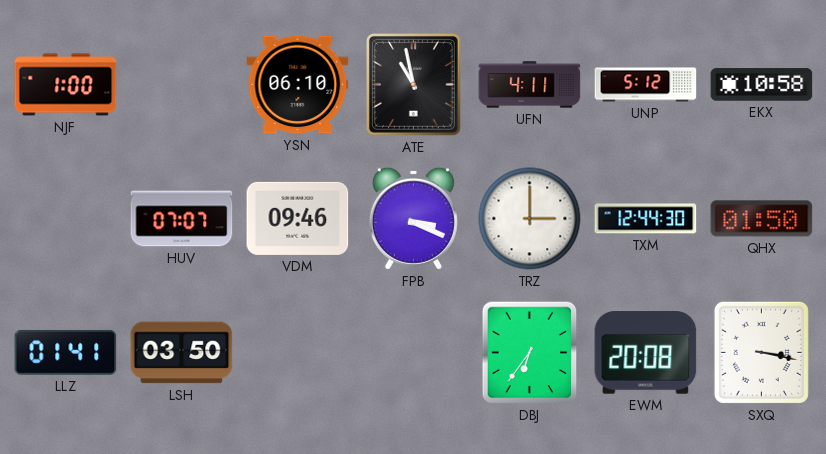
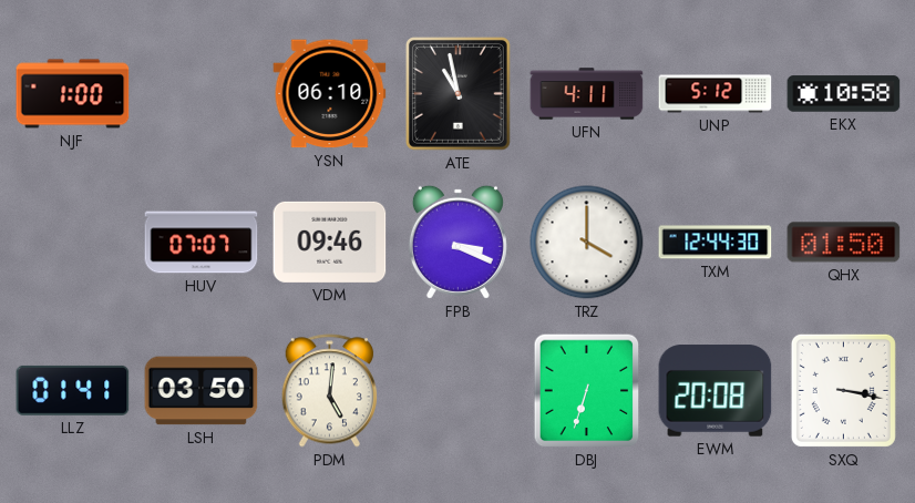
TRZ: 3:00 -> 4:00
PDM: none -> 5:01
DBJ: 6:36 -> 6:33
